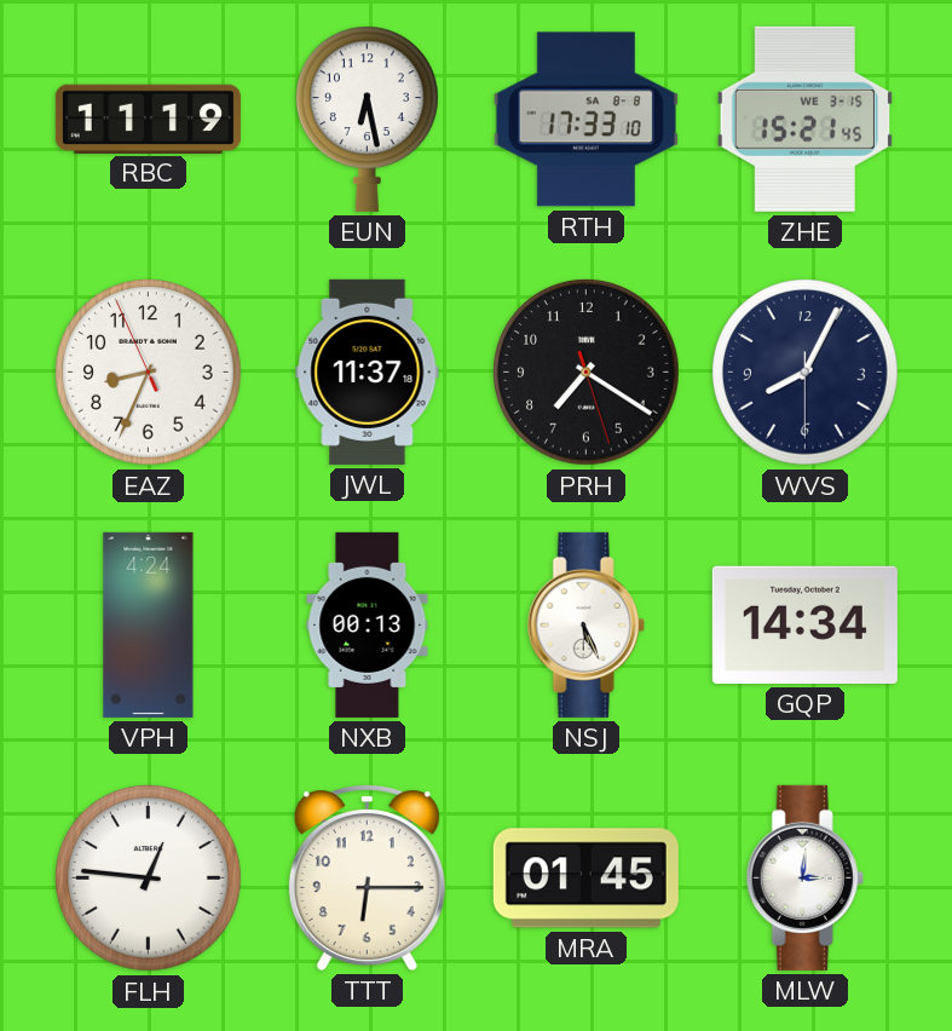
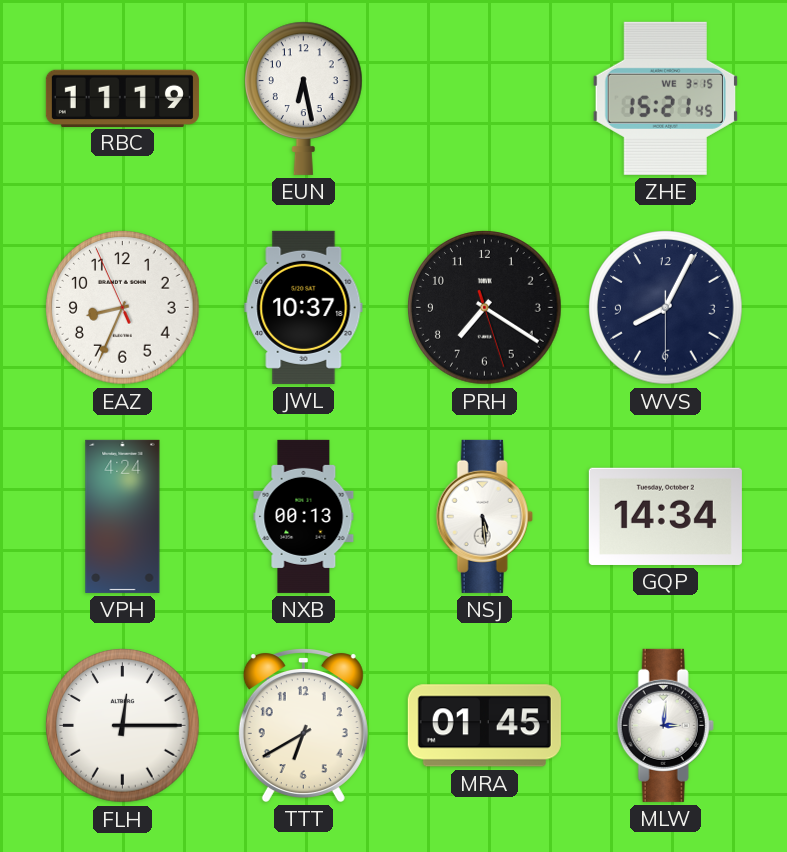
RTH: 17:33 -> none
JWL: 11:37 -> 10:37
NSJ: 5:26 -> 5:29
FLH: 12:46 -> 12:15
TTT: 6:15 -> 6:40
